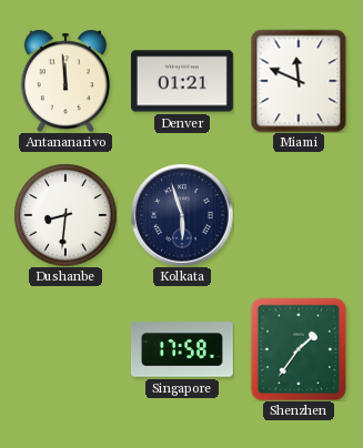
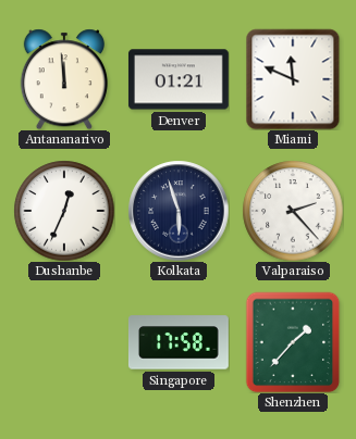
Dushanbe: 8:31 -> 12:34
Valparaiso: none -> 2:23
Shenzhen: 1:36 -> 1:37
